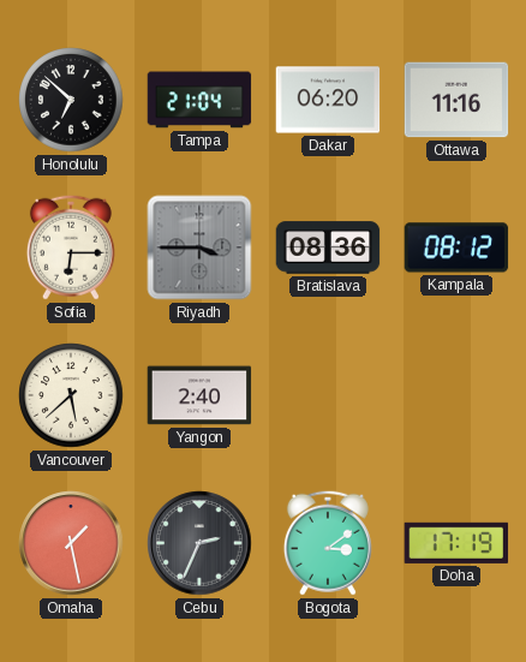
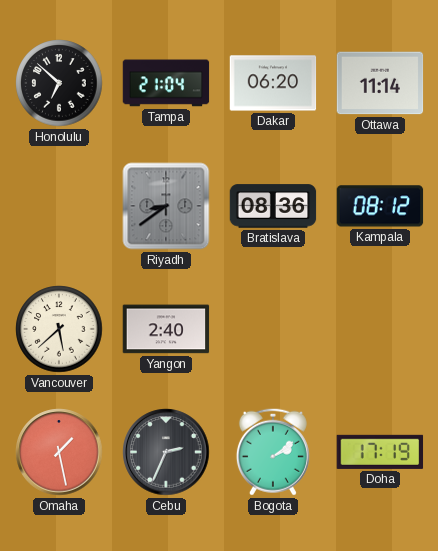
Ottawa: 11:16 -> 11:14
Sofia: 6:15 -> none
Riyadh: 3:45 -> 8:39
Bogota: 3:09 -> 2:09
